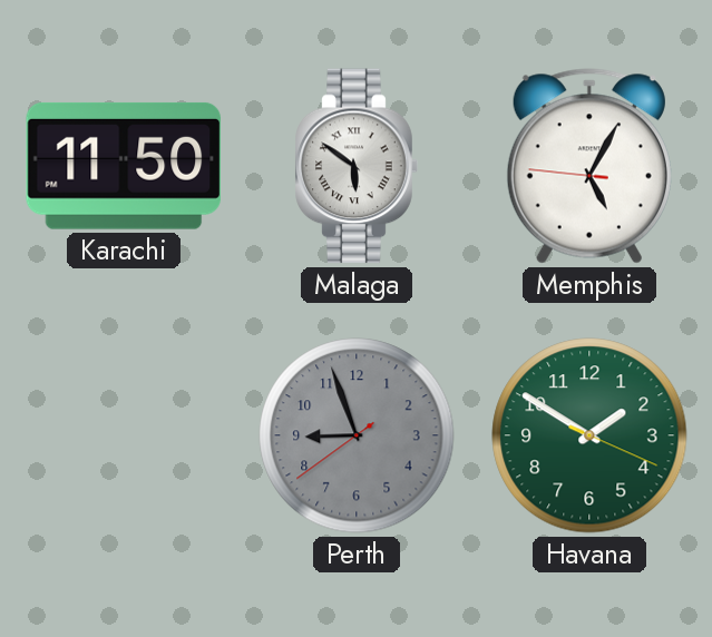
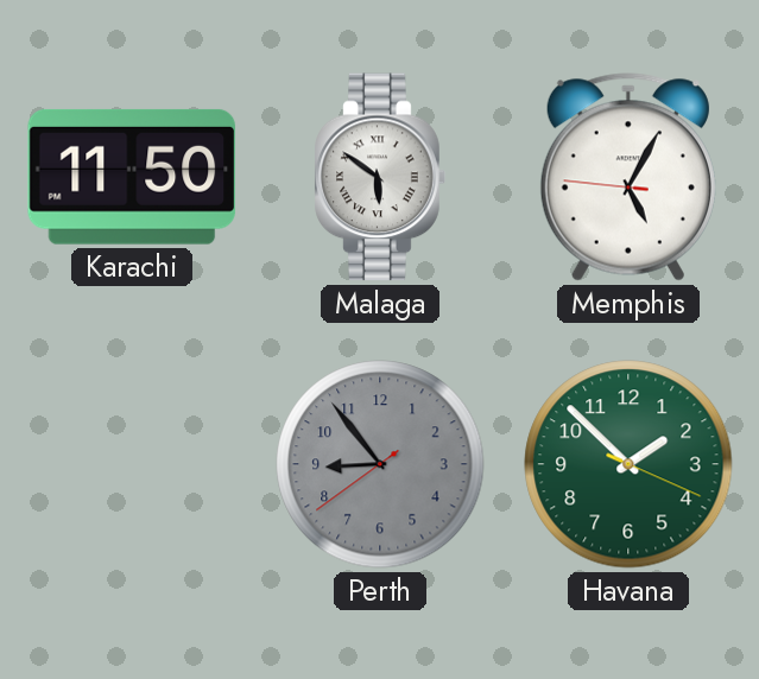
Perth: 8:56 -> 8:53
Havana: 1:50 -> 1:52
